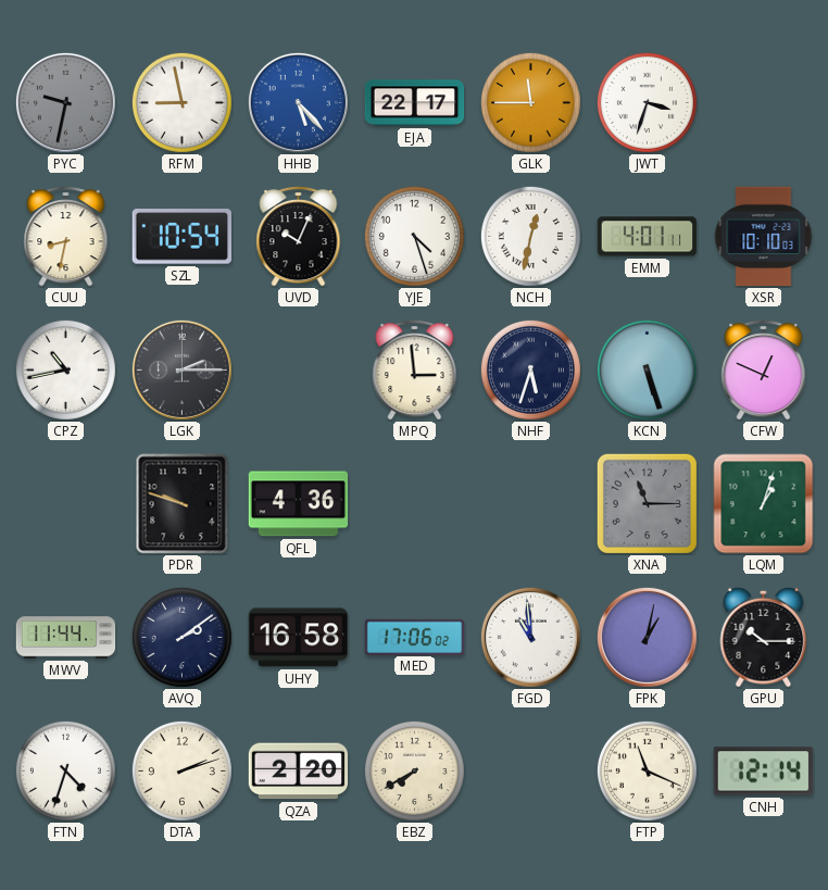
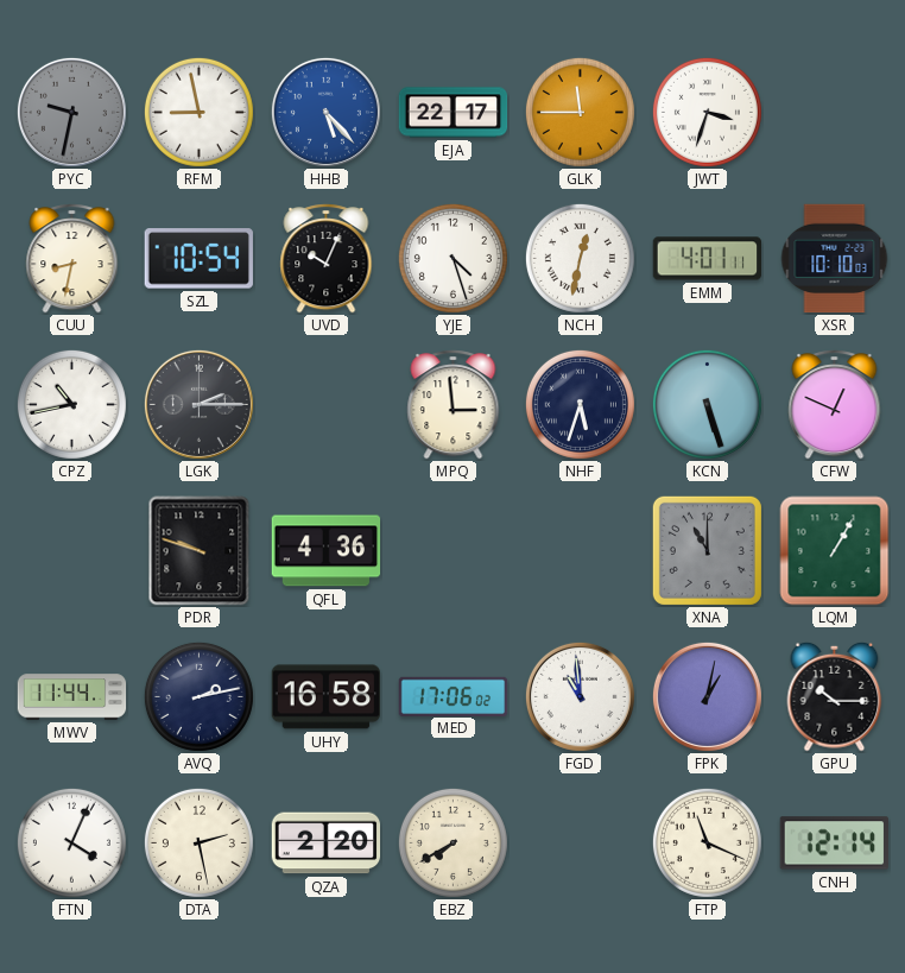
XNA: 11:15 -> 11:00
LQM: 1:03 -> 1:05
AVQ: 2:09 -> 2:13
FTN: 4:33 -> 4:04
DTA: 2:12 -> 2:28
